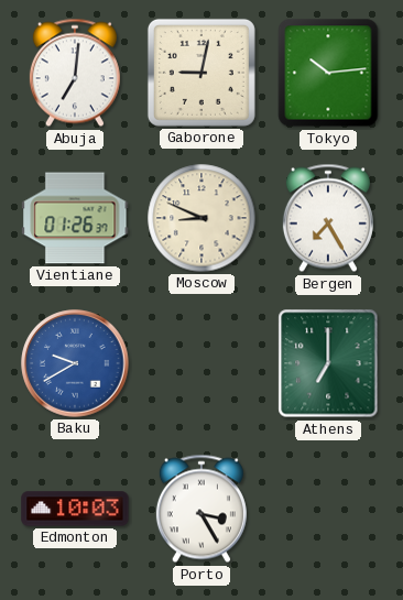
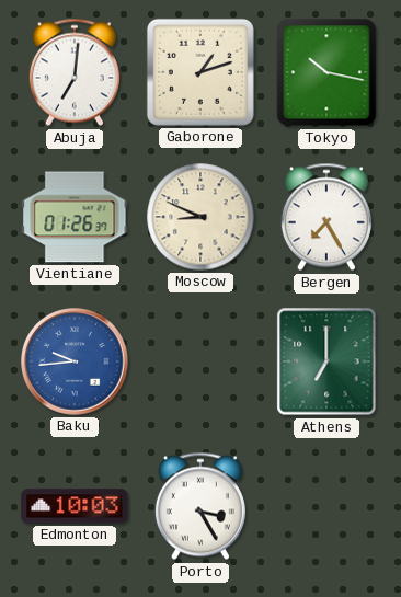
Gaborone: 9:02 -> 1:12
Tokyo: 10:14 -> 10:17
Baku: 9:40 -> 9:44
